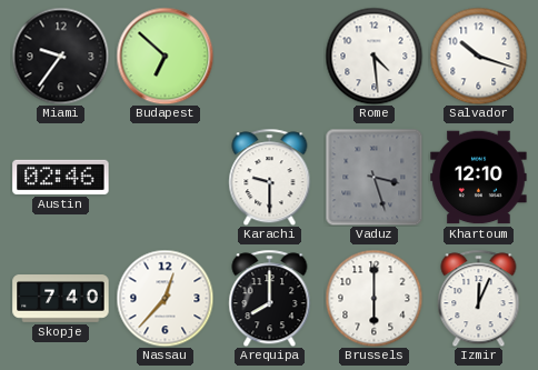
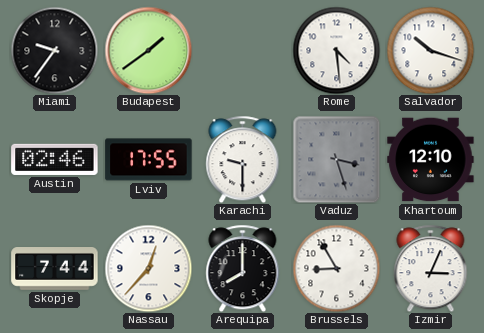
Budapest: 6:52 -> 1:39
Lviv: none -> 17:55
Skopje: 7:40 -> 7:44
Brussels: 6:00 -> 8:55
Izmir: 12:04 -> 3:04
